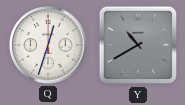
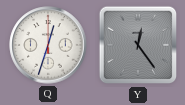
Y: 10:40 -> 12:24
